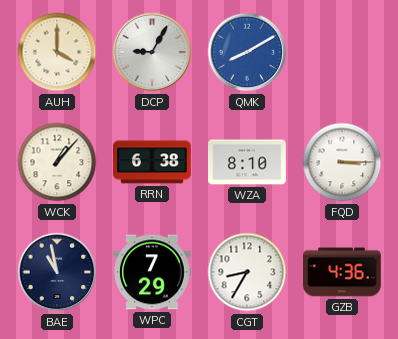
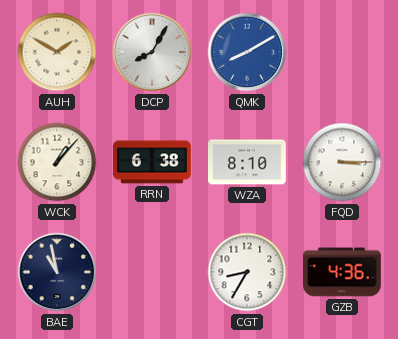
AUH: 4:00 -> 1:50
DCP: 9:05 -> 8:05
WPC: 7:29 -> none
